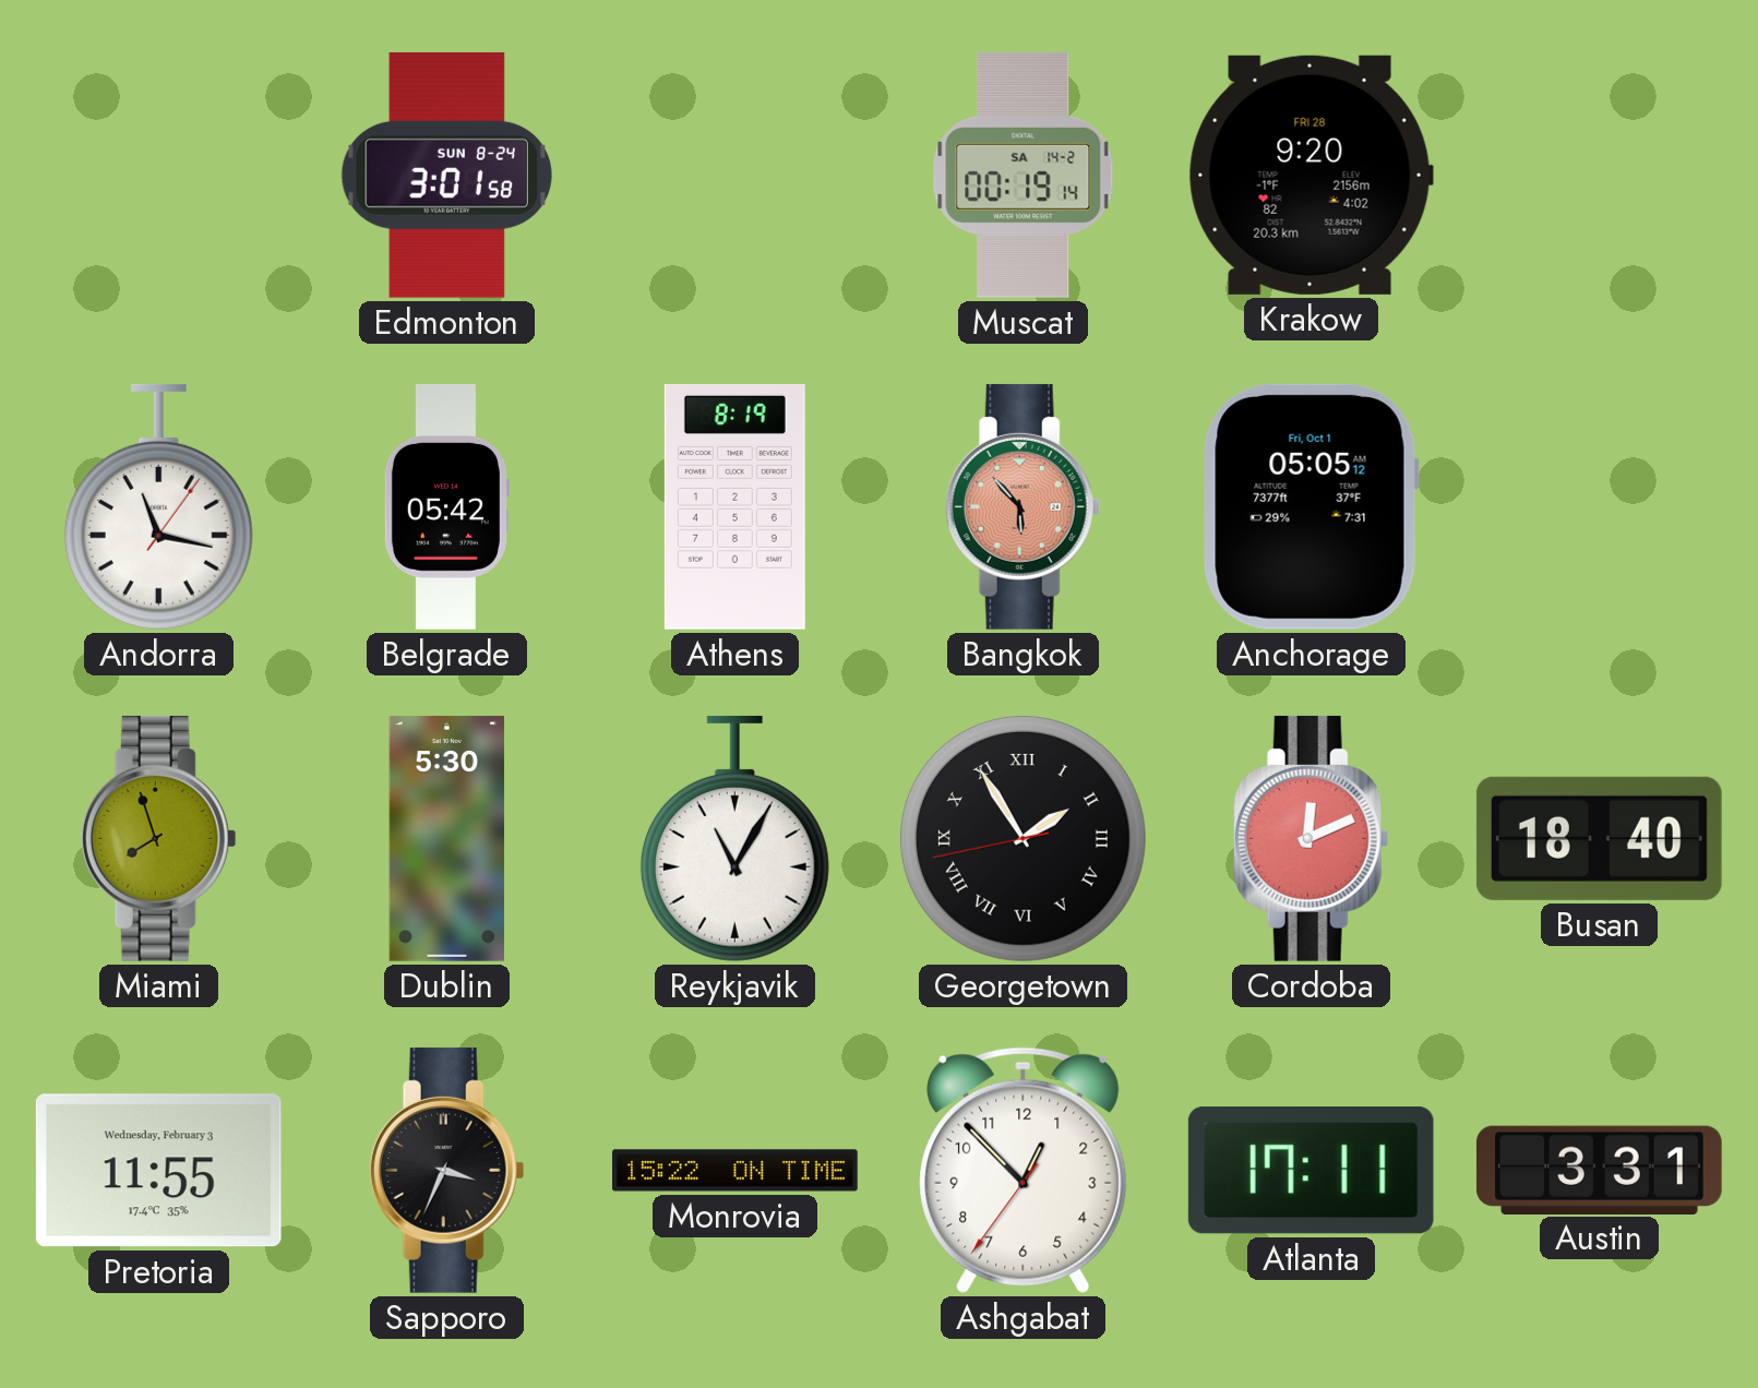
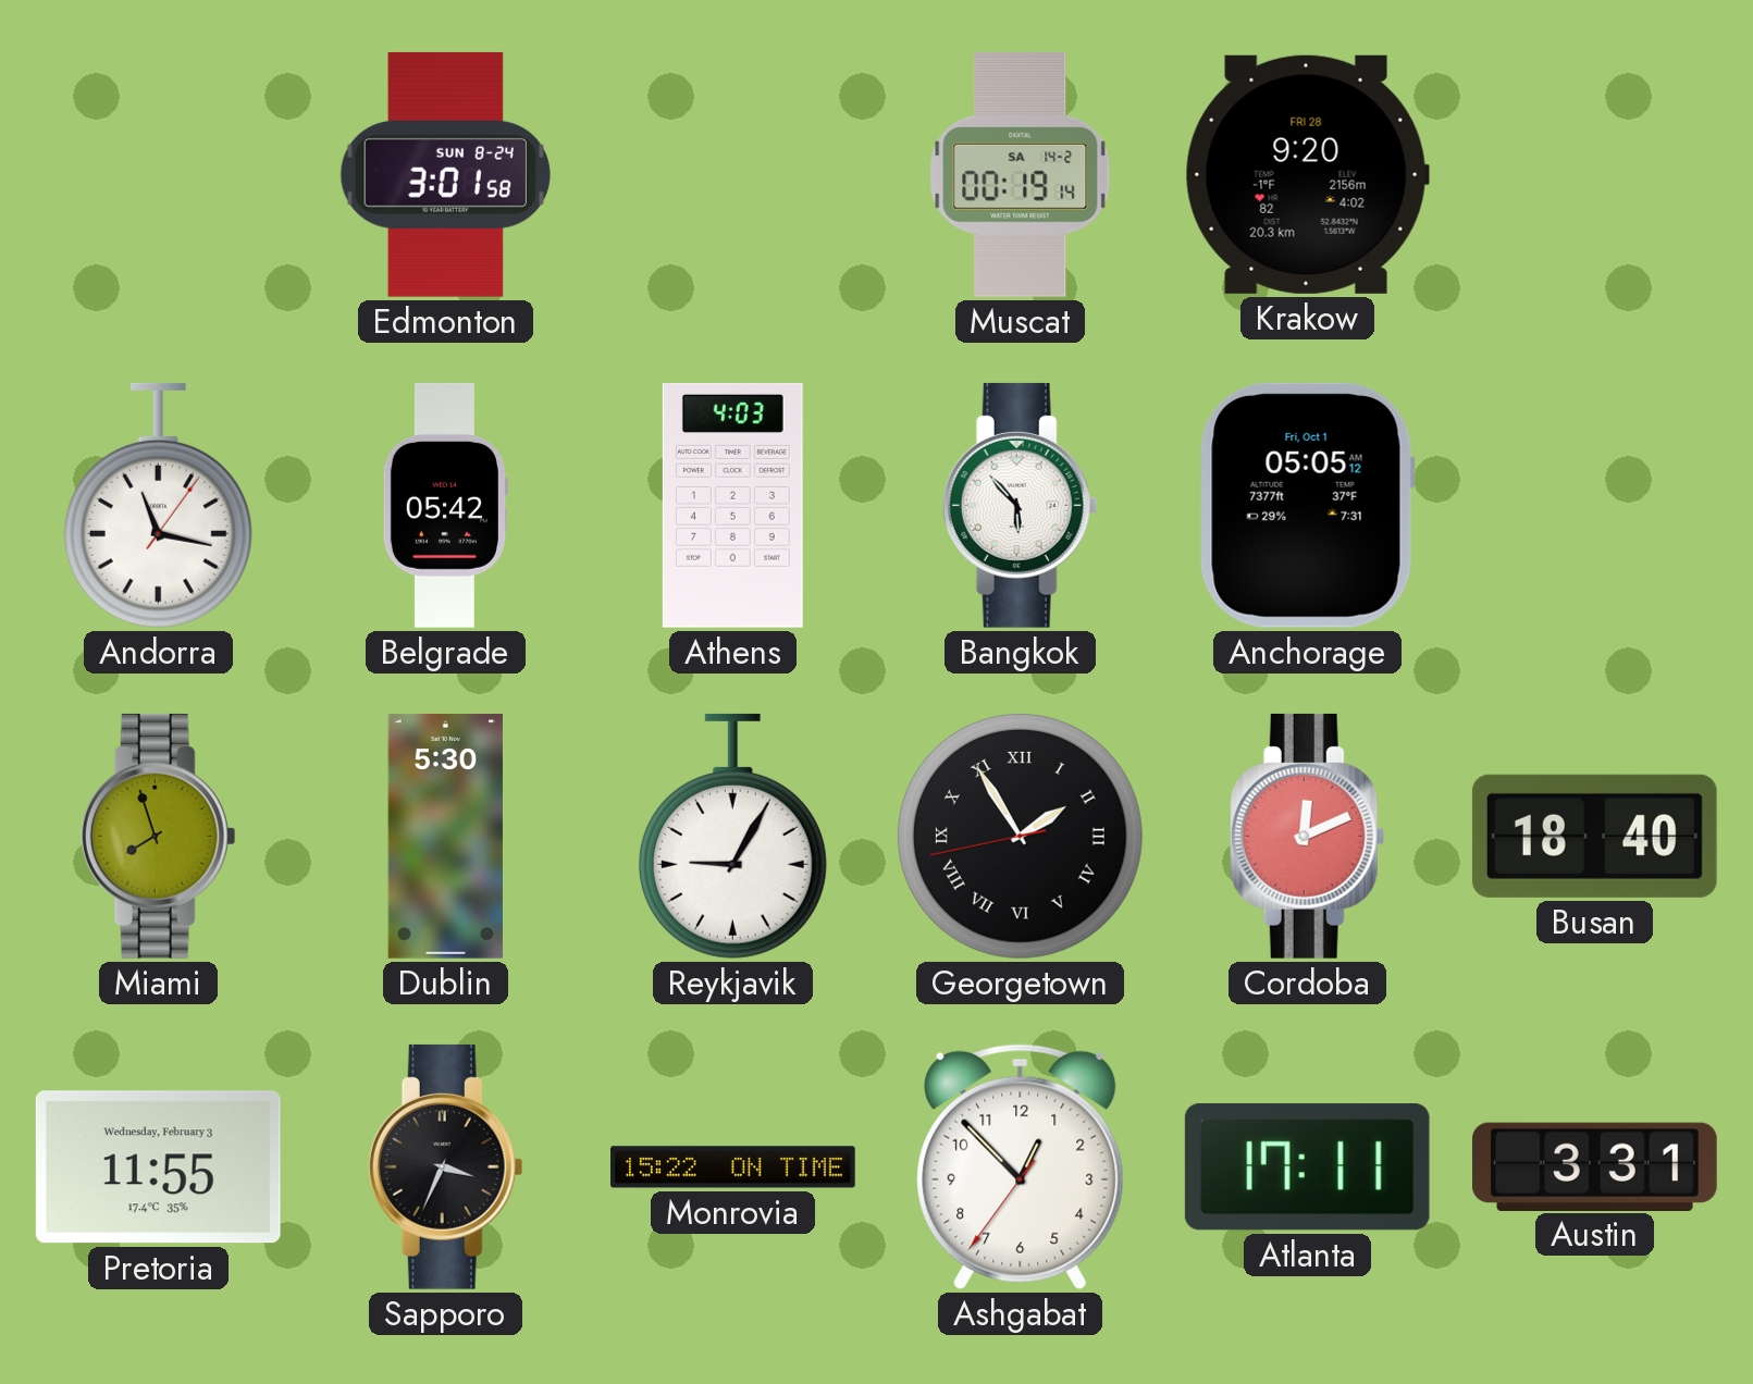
Athens: 8:19 -> 4:03
Bangkok dial: salmon -> white
Reykjavik: 11:05 -> 9:05
